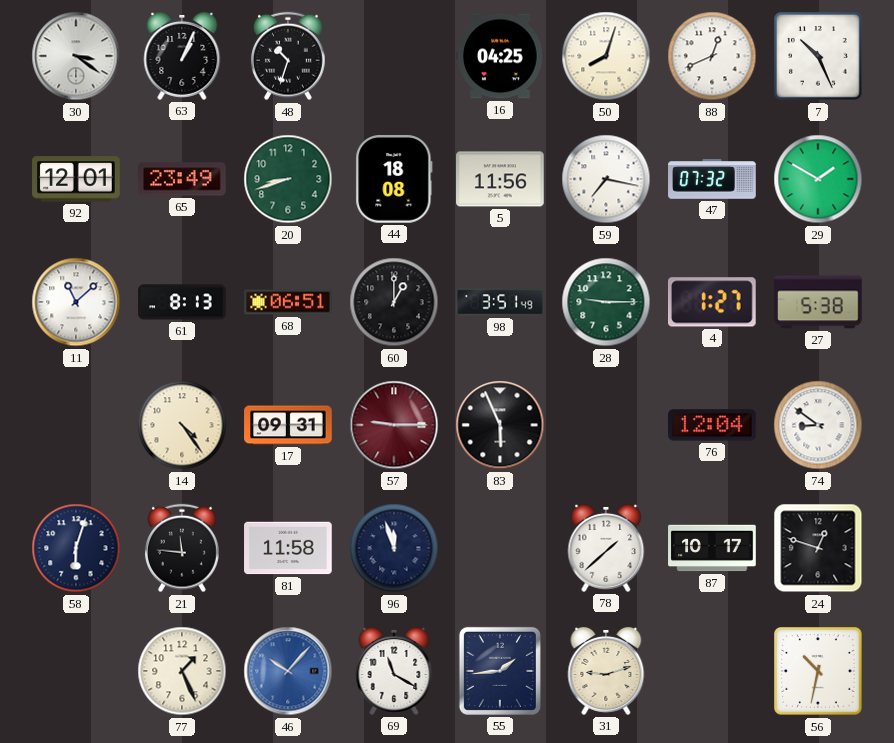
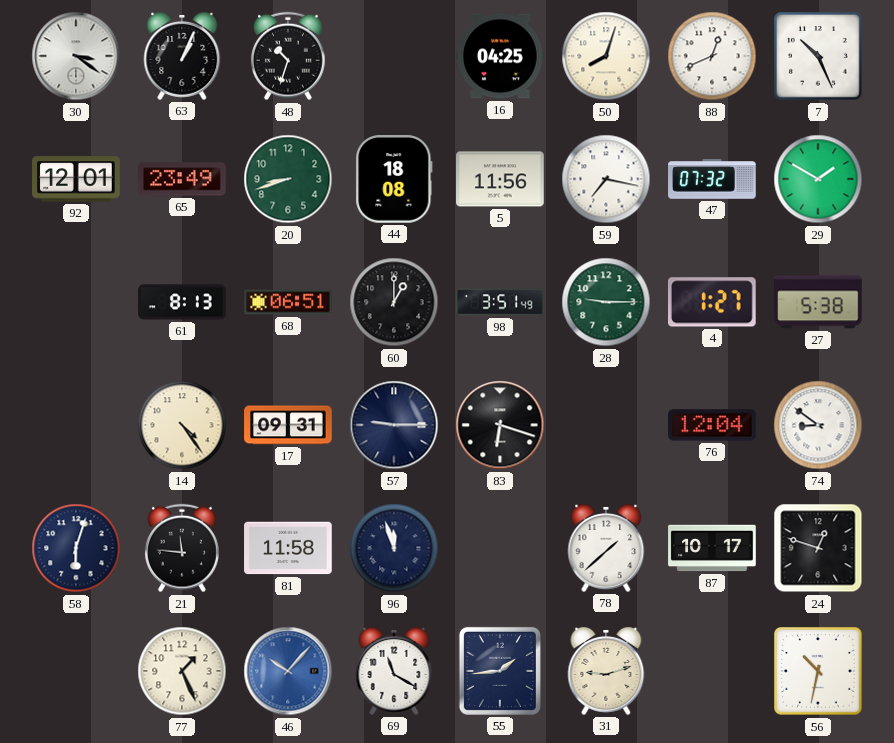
11: 11:08 -> none
57 dial: burgundy -> navy
83: 5:56 -> 6:18
